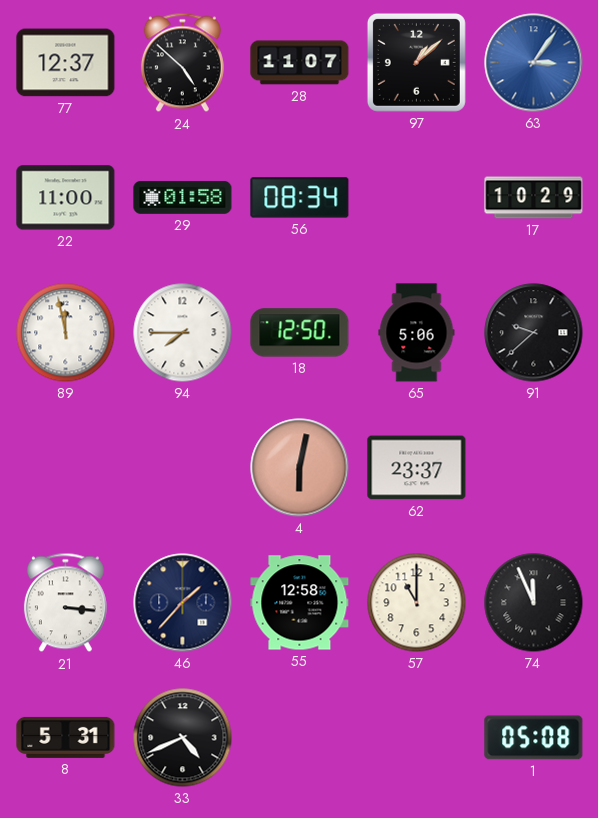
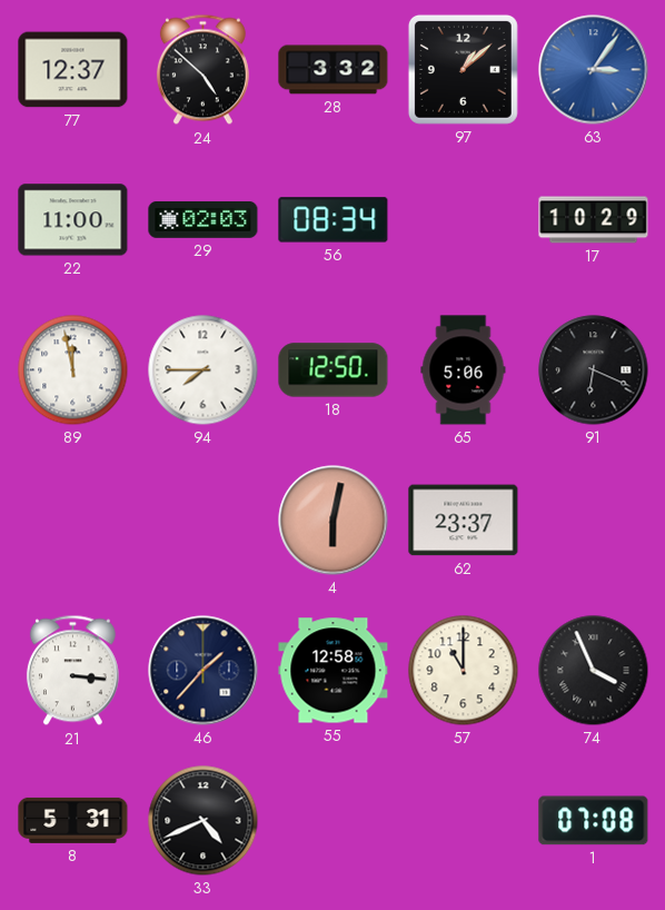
28: 11:07 -> 3:32
29: 01:58 -> 02:03
91: 9:38 -> 6:19
74: 11:56 -> 3:56
1: 05:08 -> 07:08
